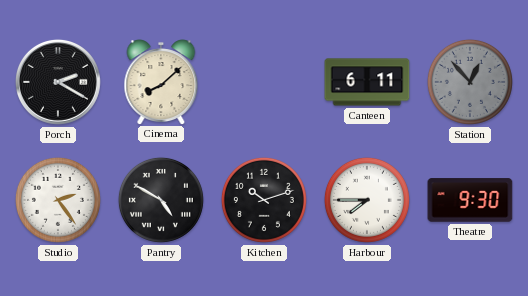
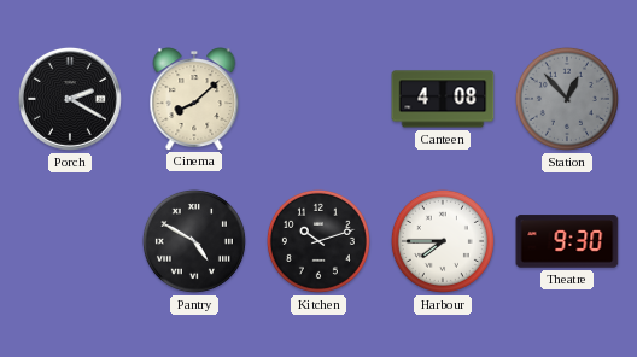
Canteen: 6:11 -> 4:08
Studio: 2:24 -> none
